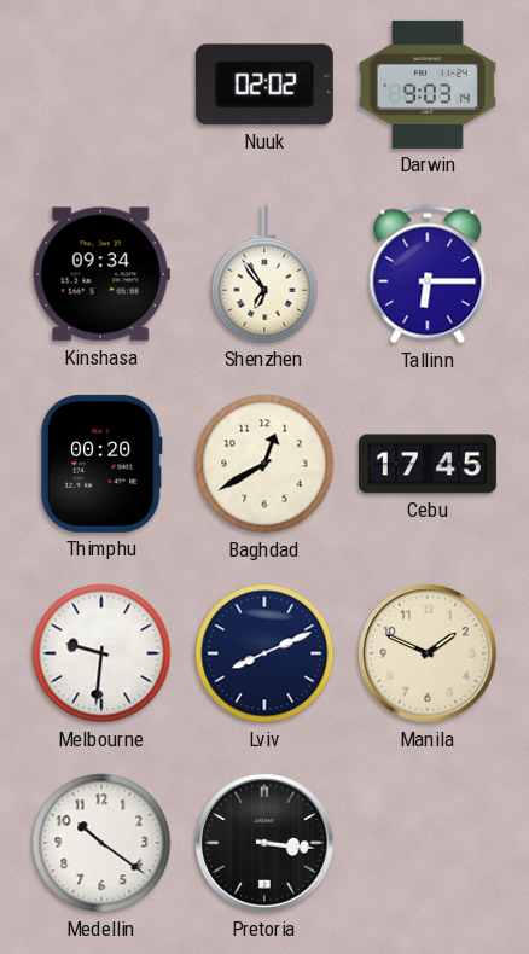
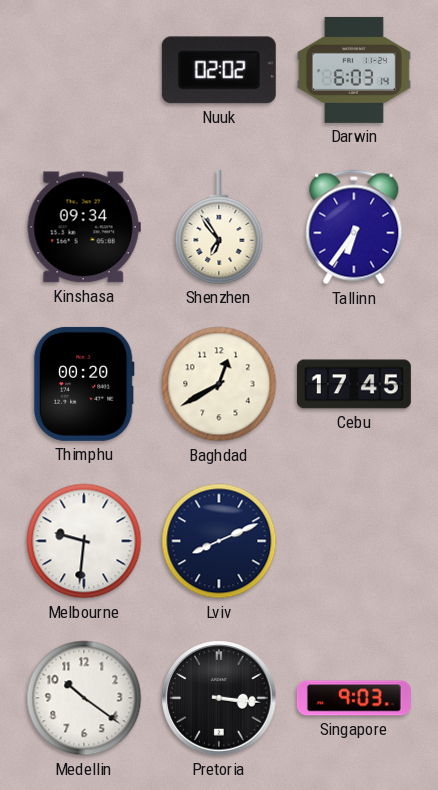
Darwin: 9:03 -> 6:03
Tallinn: 6:15 -> 6:36
Manila: 1:49 -> none
Singapore: none -> 9:03
